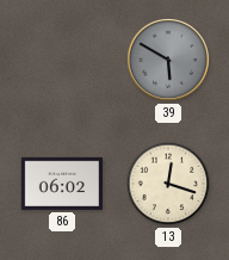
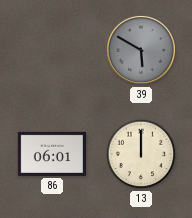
86: 06:02 -> 06:01
13: 12:18 -> 12:00
